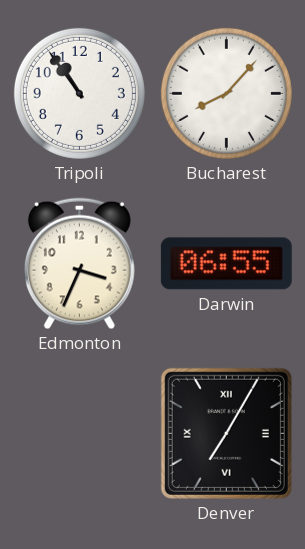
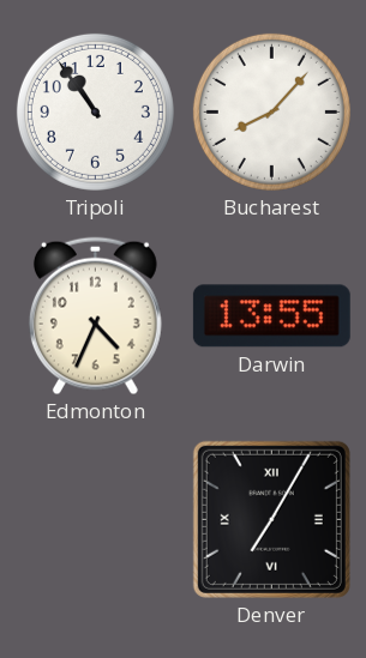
Edmonton: 3:34 -> 4:34
Darwin: 06:55 -> 13:55
